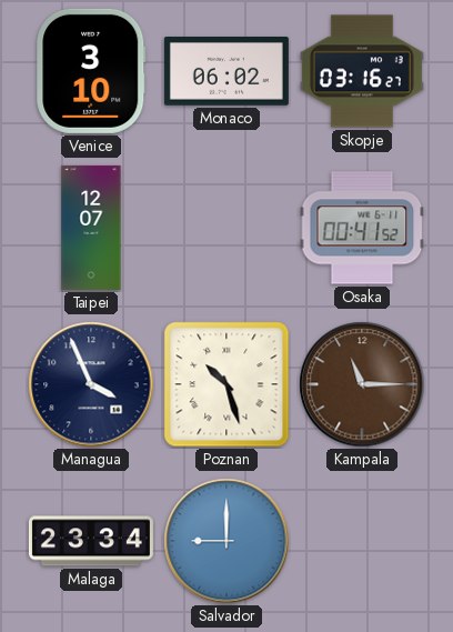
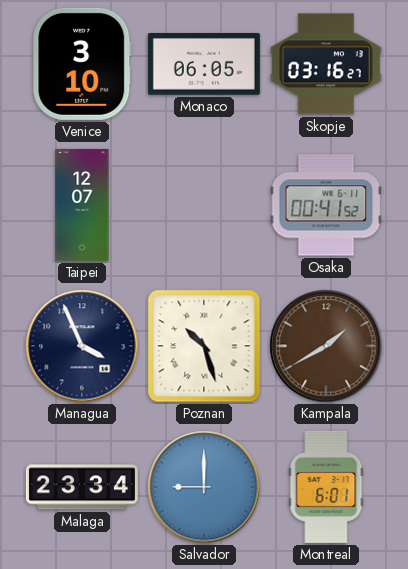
Monaco: 06:02 -> 06:05
Kampala: 11:15 -> 1:40
Montreal: none -> 6:01
